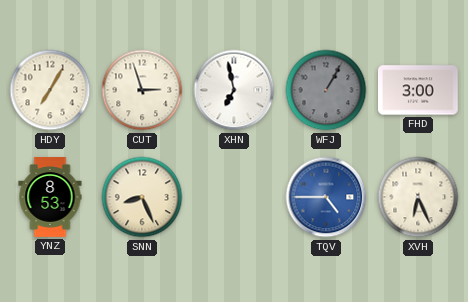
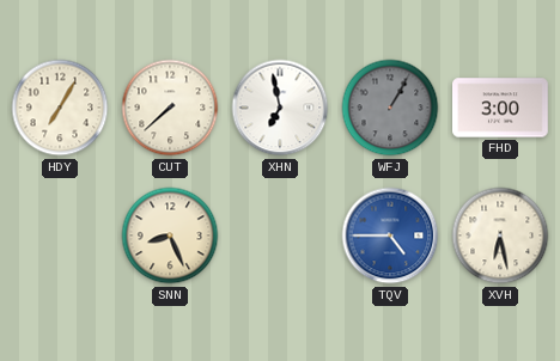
CUT: 2:57 -> 7:38
YNZ: 8:53 -> none
XVH: 6:26 -> 6:28
